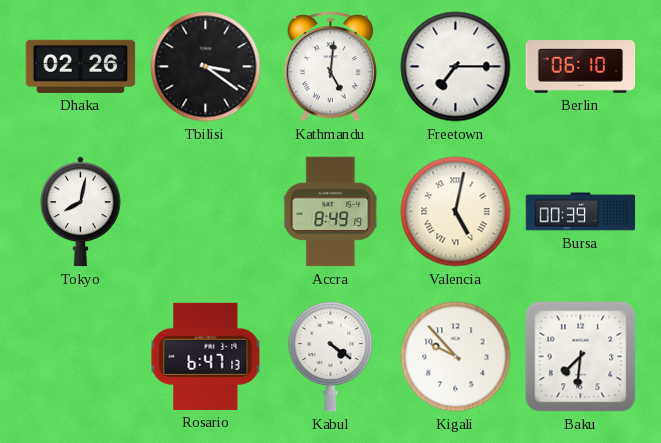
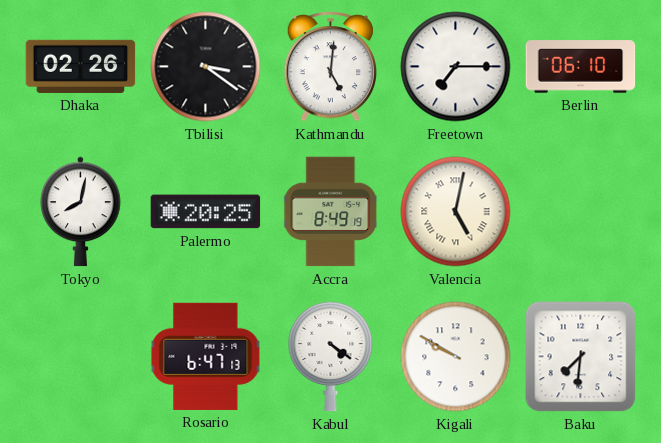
Palermo: none -> 20:25
Bursa: 00:39 -> none
Kigali: 9:53 -> 9:50
